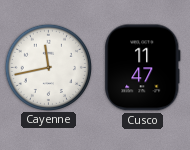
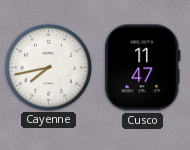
Cayenne: 11:43 -> 7:43
